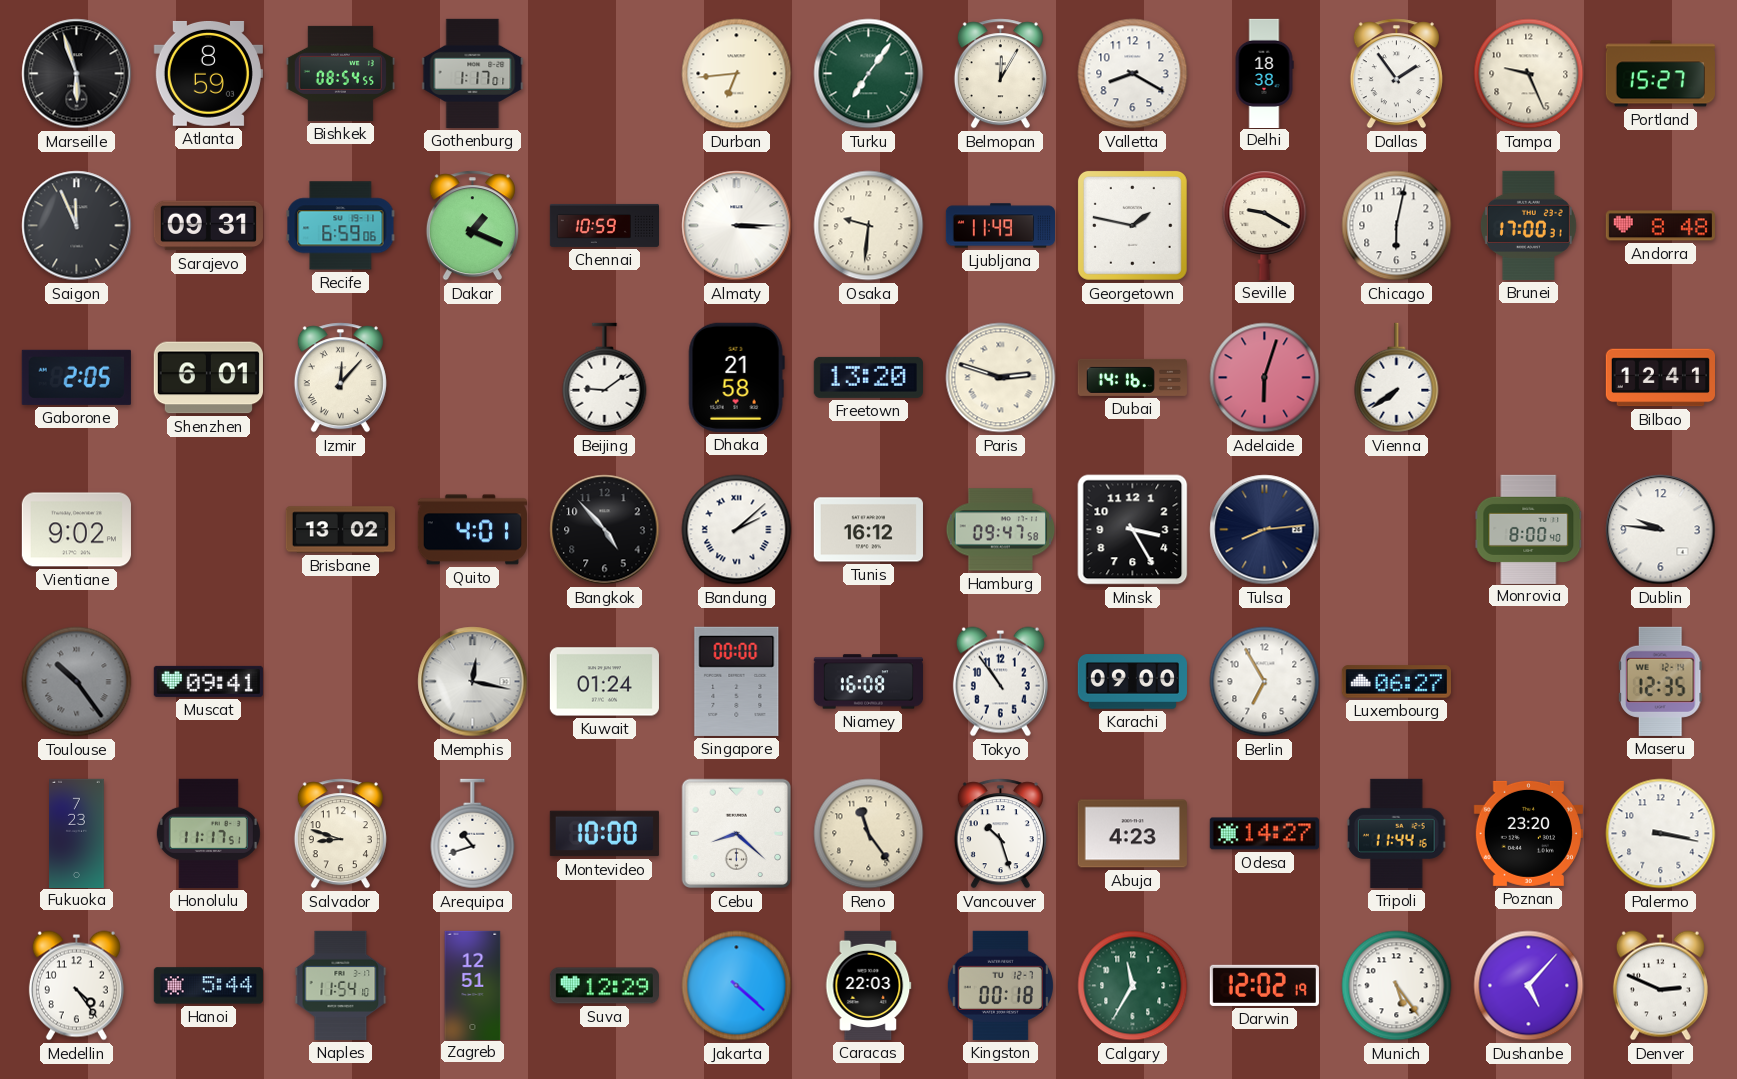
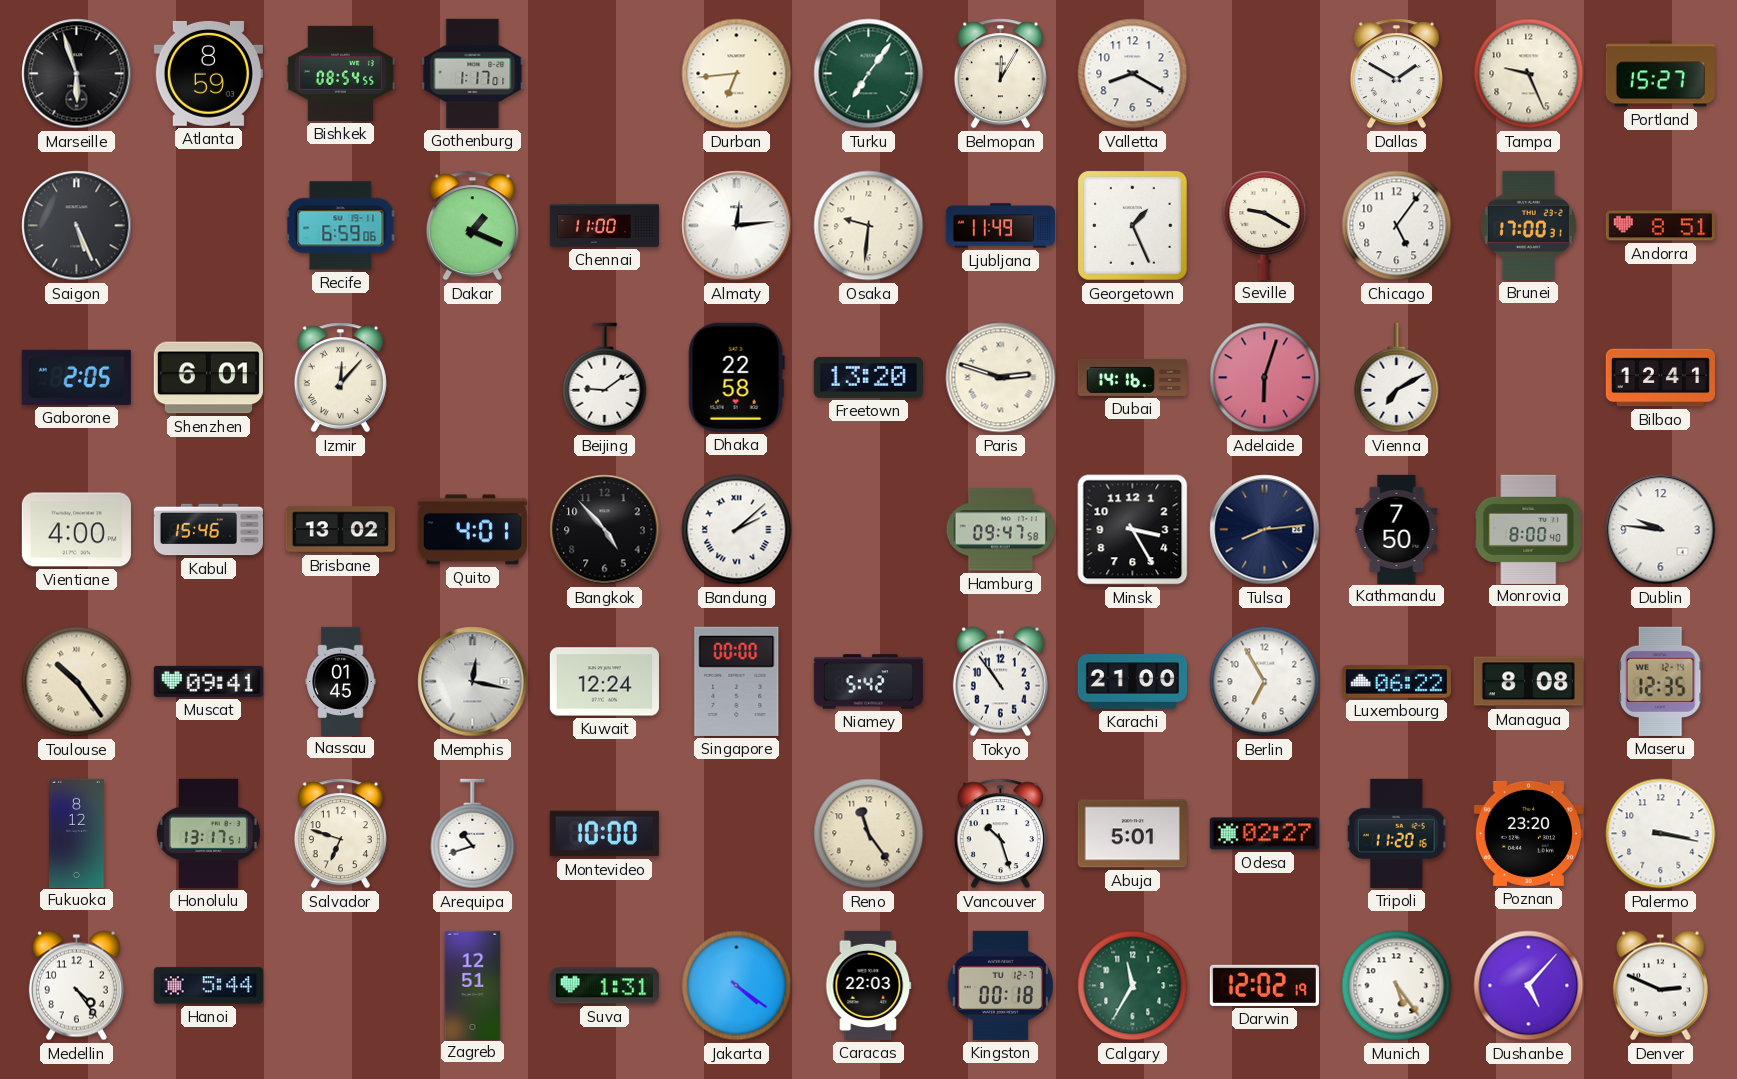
Delhi: 18:38 -> none
Dallas: 1:54 -> 1:50
Saigon: 11:56 -> 5:26
Sarajevo: 09:31 -> none
Chennai: 10:59 -> 11:00
Almaty: 3:15 -> 12:14
Georgetown: 1:47 -> 1:26
Chicago: 6:02 -> 5:06
Andorra: 8:48 -> 8:51
Dhaka: 21:58 -> 22:58
Vienna: 7:39 -> 7:10
Vientiane: 9:02 -> 4:00
Kabul: none -> 15:46
Tunis: 16:12 -> none
Kathmandu: none -> 7:50
Toulouse dial: grey -> cream
Nassau: none -> 01:45
Kuwait: 01:24 -> 12:24
Niamey: 16:08 -> 5:42
Karachi: 09:00 -> 21:00
Luxembourg: 06:27 -> 06:22
Managua: none -> 8:08
Fukuoka: 7:23 -> 8:12
Honolulu: 11:17 -> 13:17
Salvador: 8:48 -> 6:48
Cebu: 8:22 -> none
Abuja: 4:23 -> 5:01
Odesa: 14:27 -> 02:27
Tripoli: 11:44 -> 11:20
Naples: 11:54 -> none
Suva: 12:29 -> 1:31
Jakarta: 4:22 -> 4:21
